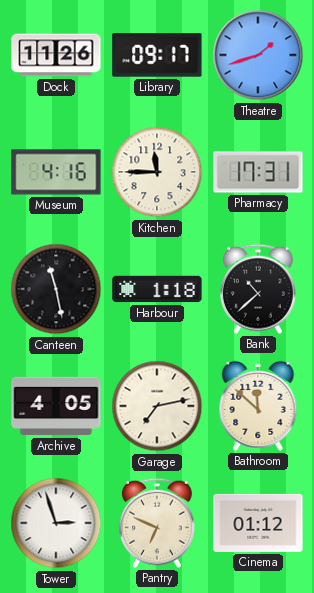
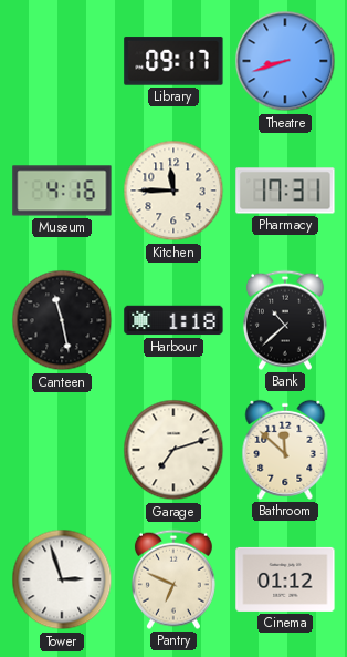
Dock: 11:26 -> none
Theatre: 1:42 -> 8:42
Archive: 4:05 -> none
Garage: 7:13 -> 7:12
